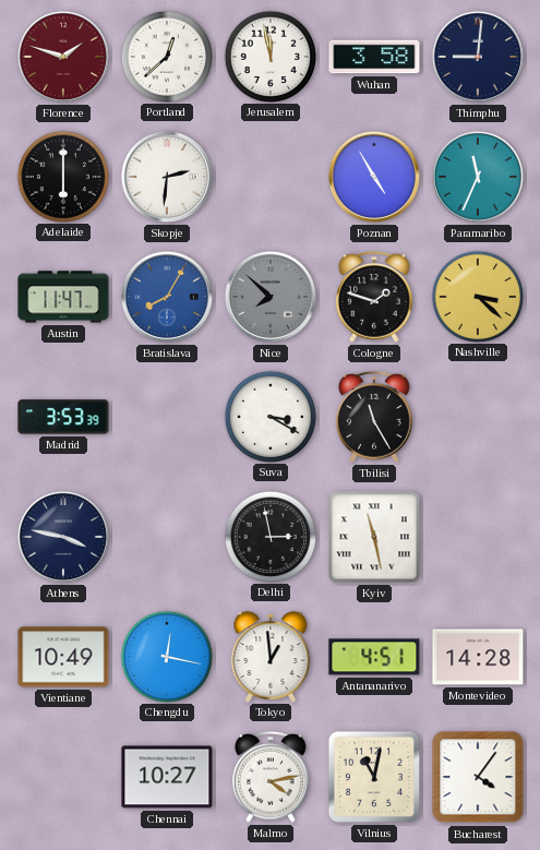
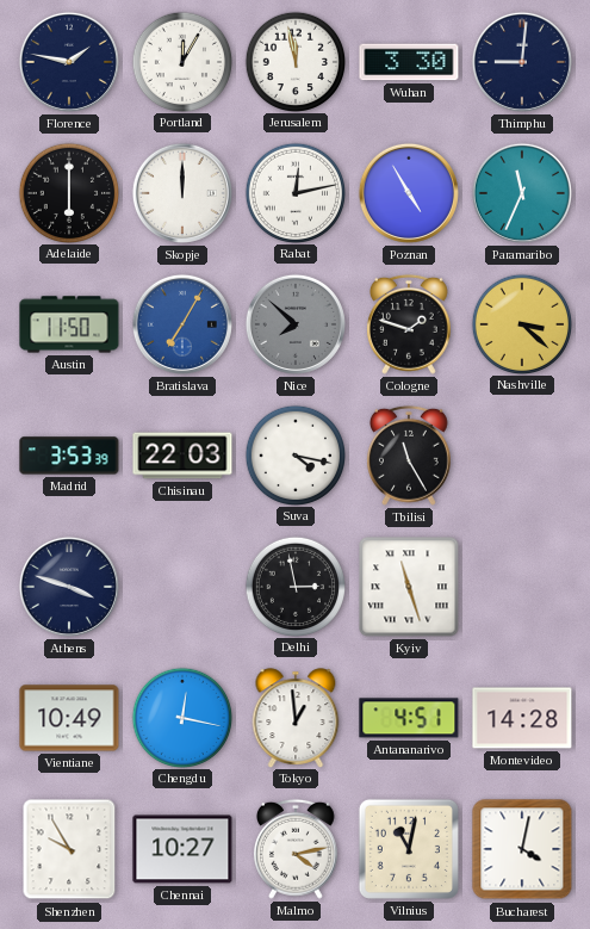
Florence: 1:48 -> 1:47
Florence dial: burgundy -> navy
Portland: 12:38 -> 12:05
Wuhan: 3:58 -> 3:30
Skopje: 2:31 -> 12:00
Rabat: none -> 12:13
Austin: 11:47 -> 11:50
Bratislava: 8:05 -> 7:05
Chisinau: none -> 22:03
Suva: 3:20 -> 4:17
Athens: 3:47 -> 3:48
Kyiv: 11:28 -> 11:27
Shenzhen: none -> 9:55
Bucharest: 4:06 -> 4:02
